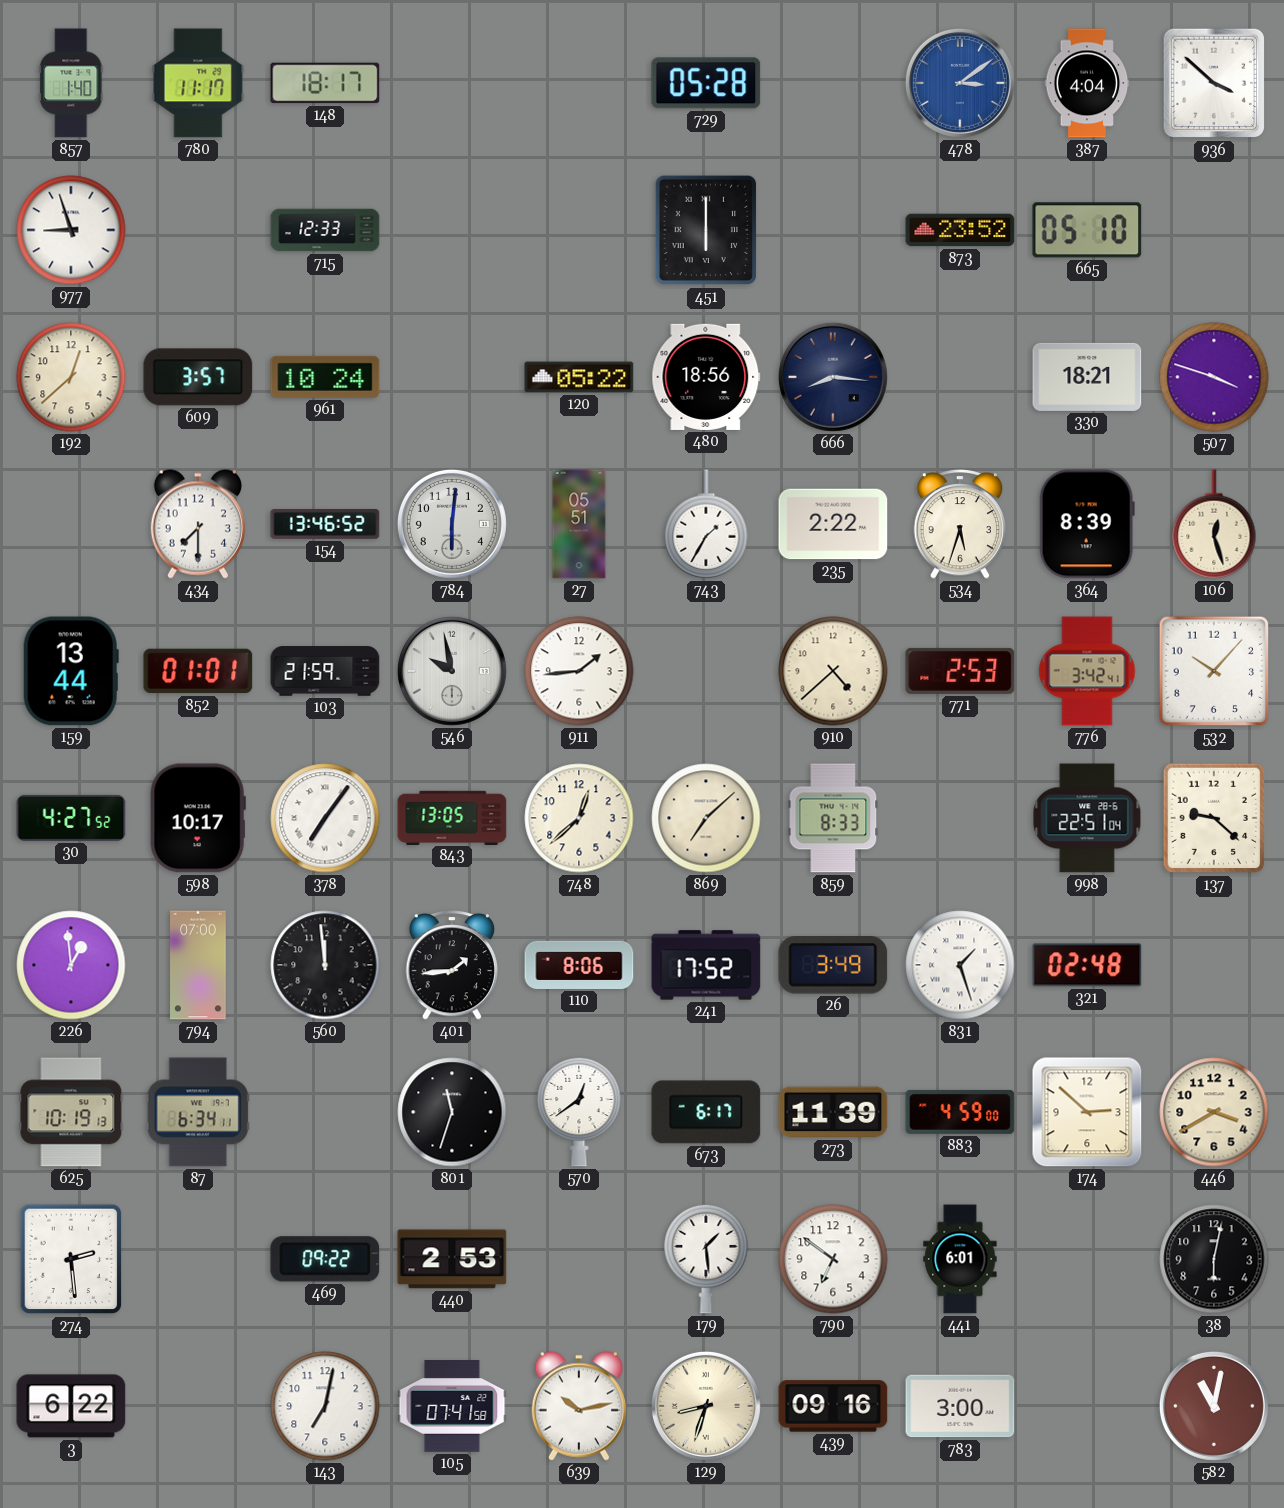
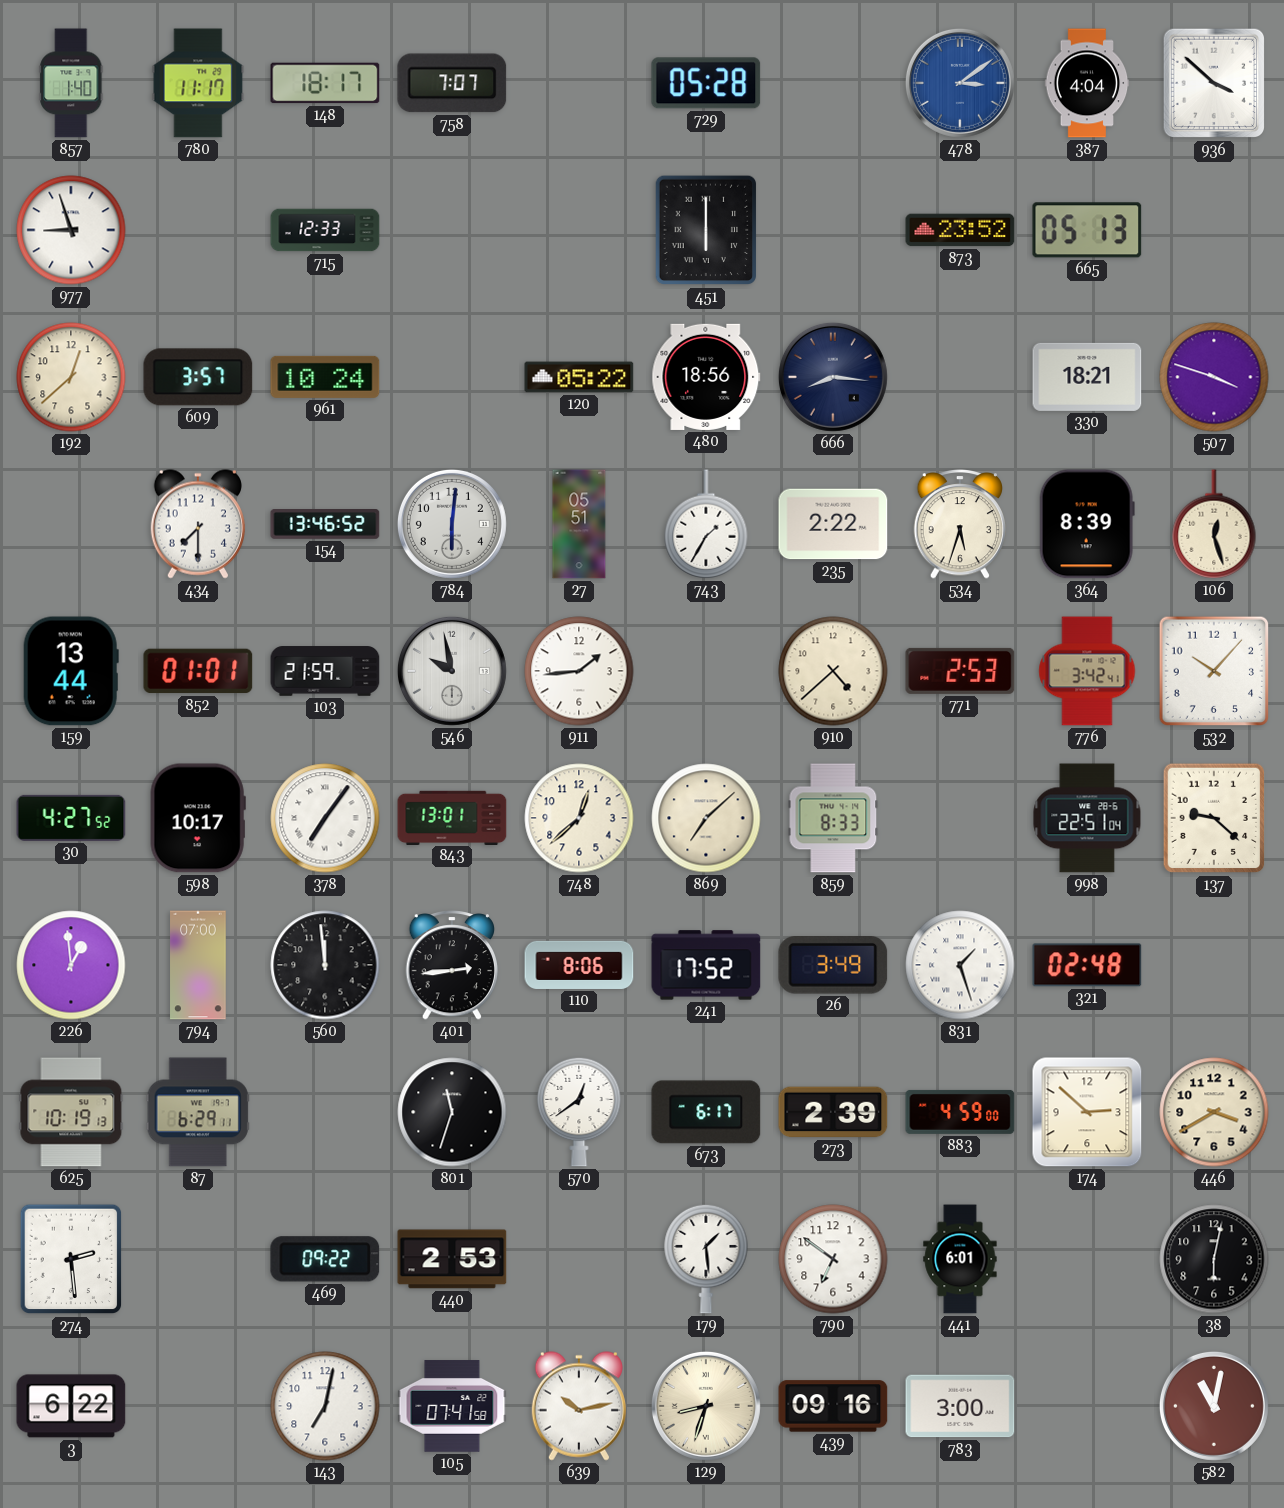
758: none -> 7:07
665: 05:10 -> 05:13
843: 13:05 -> 13:01
401: 1:44 -> 2:44
87: 6:34 -> 6:29
273: 11:39 -> 2:39
